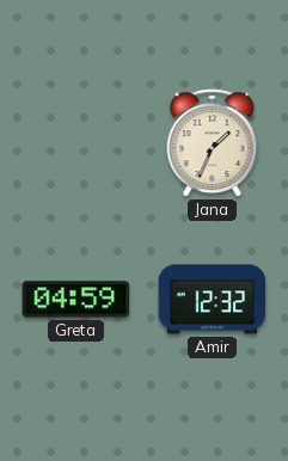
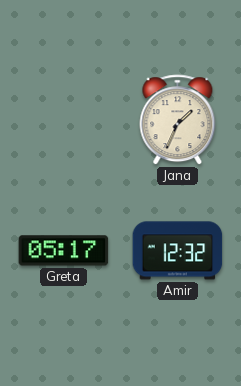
Greta: 04:59 -> 05:17
